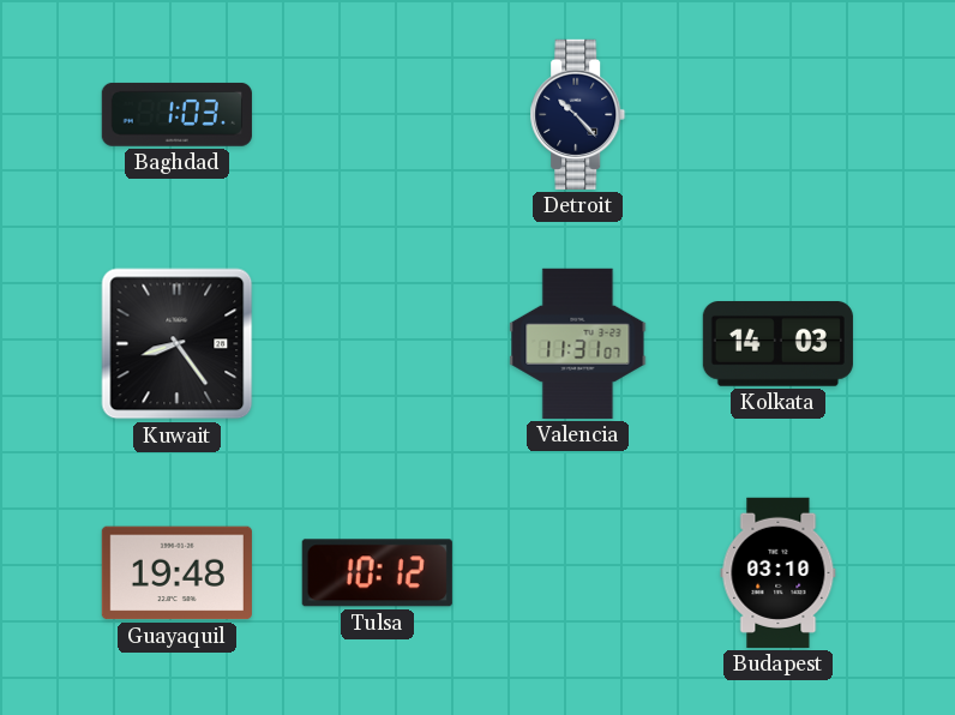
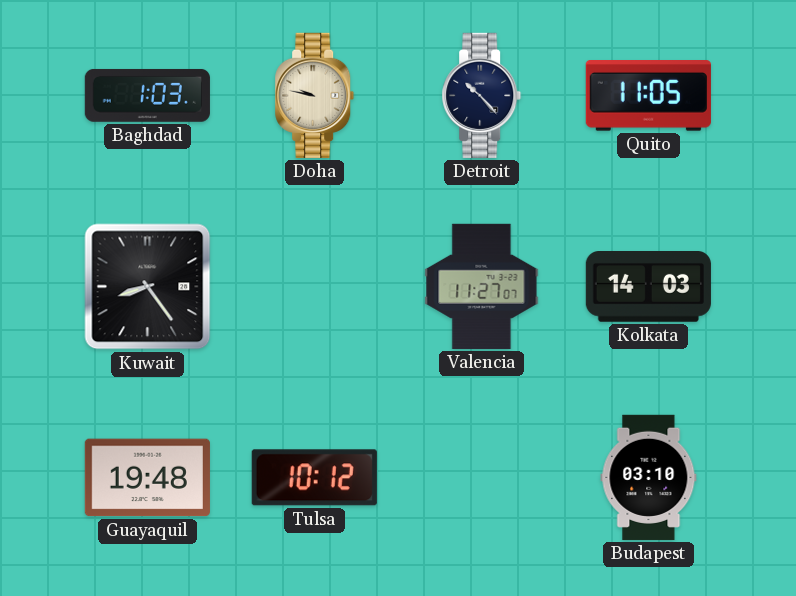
Doha: none -> 9:47
Quito: none -> 11:05
Valencia: 11:31 -> 11:27
